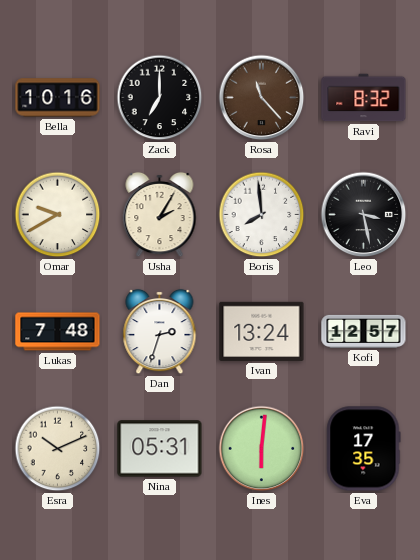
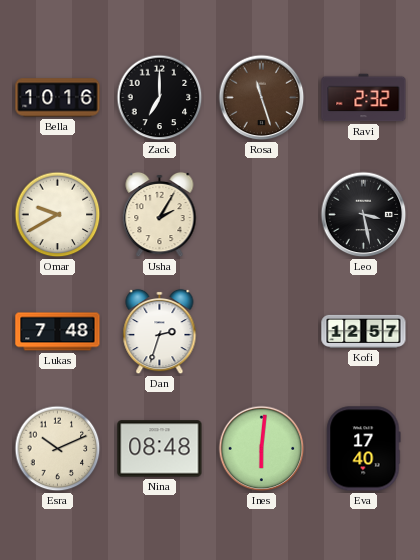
Rosa: 11:23 -> 11:27
Ravi: 8:32 -> 2:32
Boris: 7:59 -> none
Ivan: 13:24 -> none
Nina: 05:31 -> 08:48
Eva: 17:35 -> 17:40
